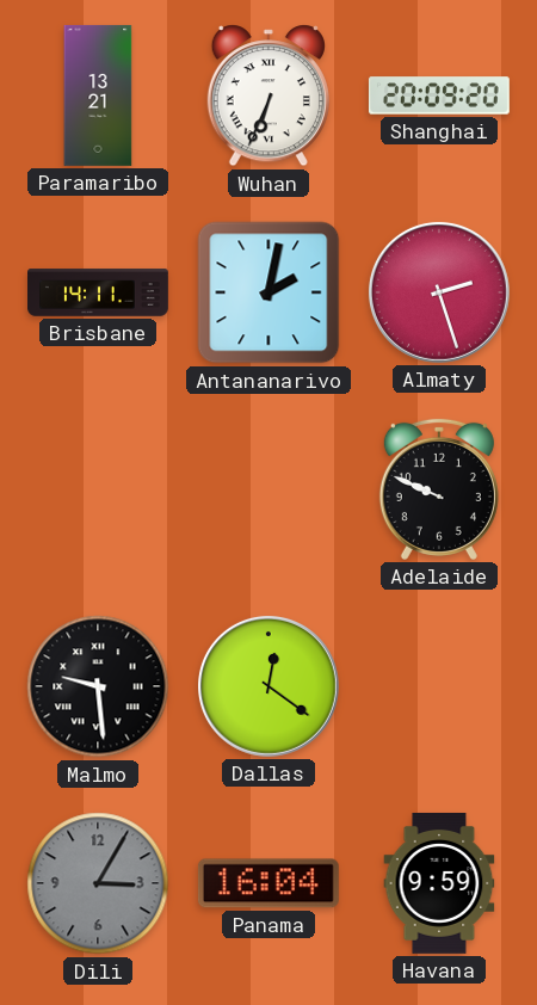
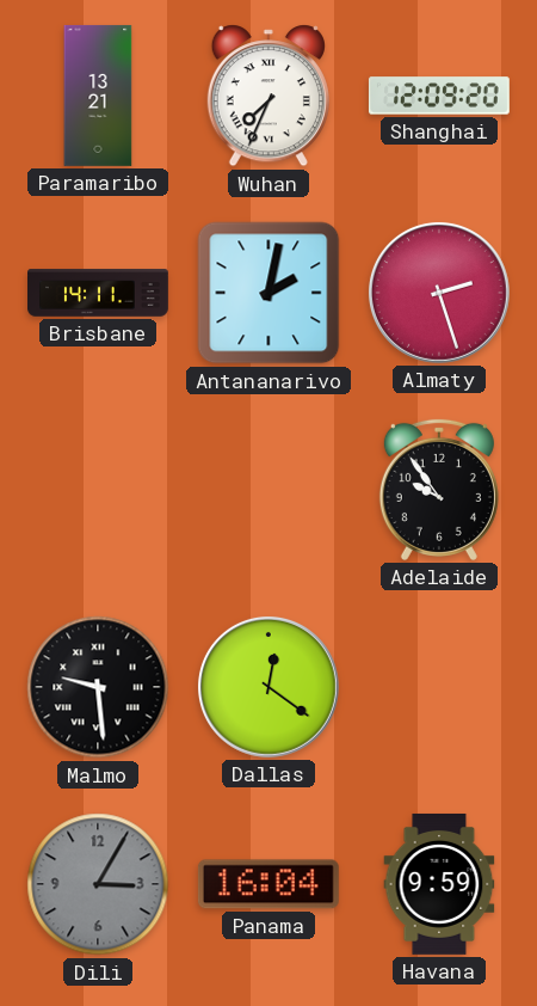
Wuhan: 6:34 -> 7:34
Shanghai: 20:09 -> 12:09
Adelaide: 9:49 -> 9:54
